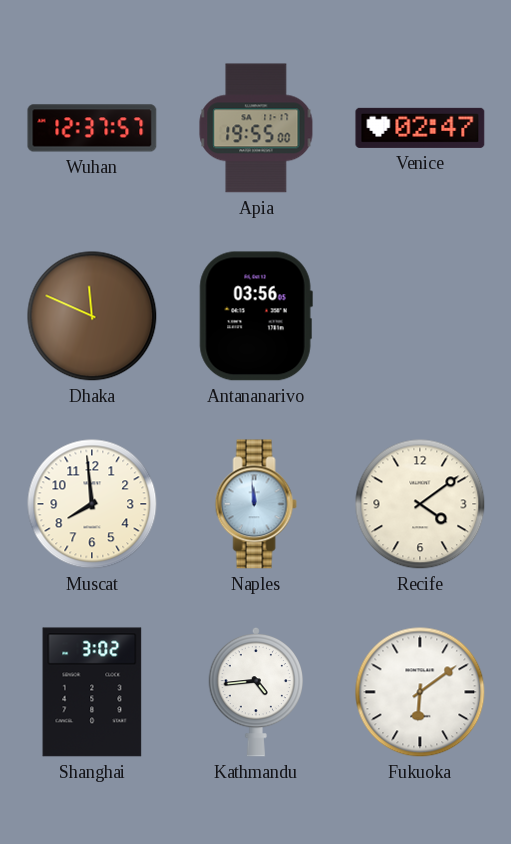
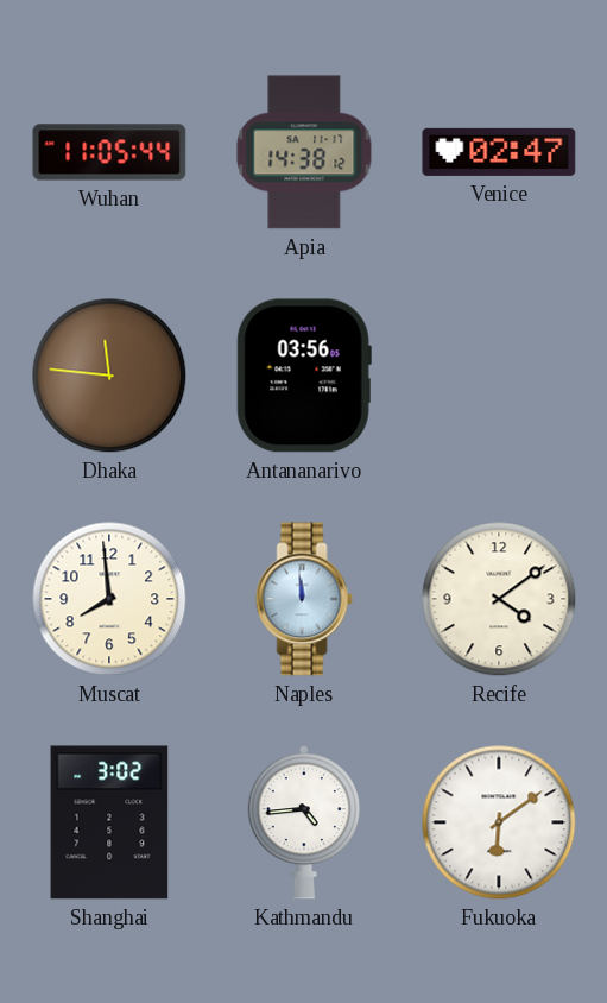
Wuhan: 12:37 -> 11:05
Apia: 19:55 -> 14:38
Dhaka: 11:49 -> 11:46
